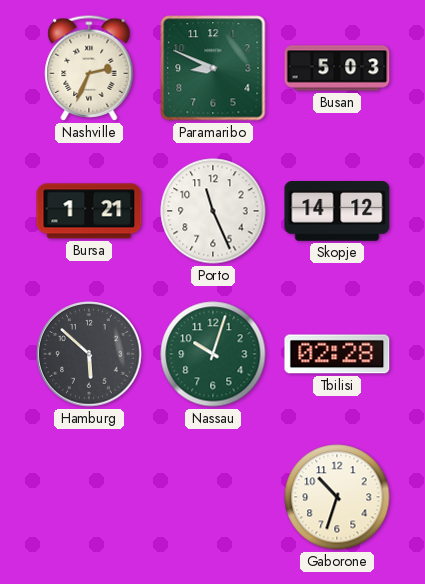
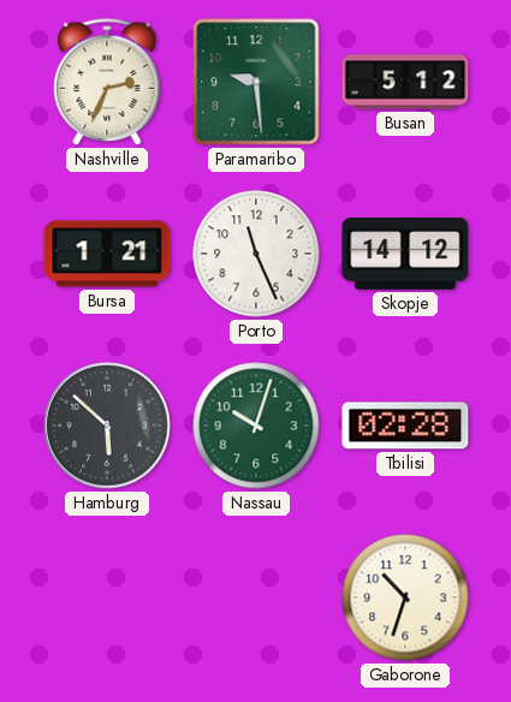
Paramaribo: 8:49 -> 9:29
Busan: 5:03 -> 5:12
